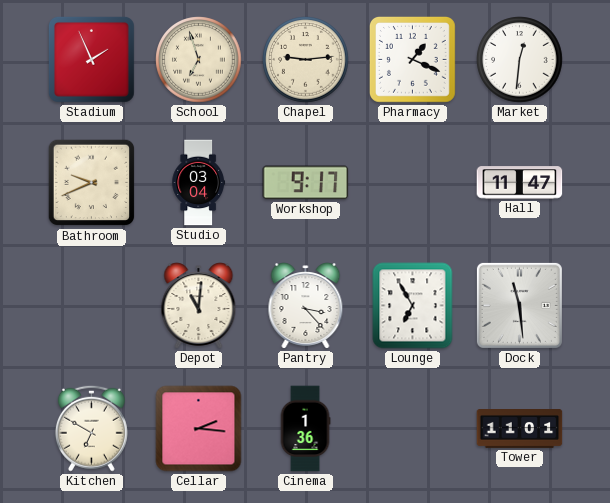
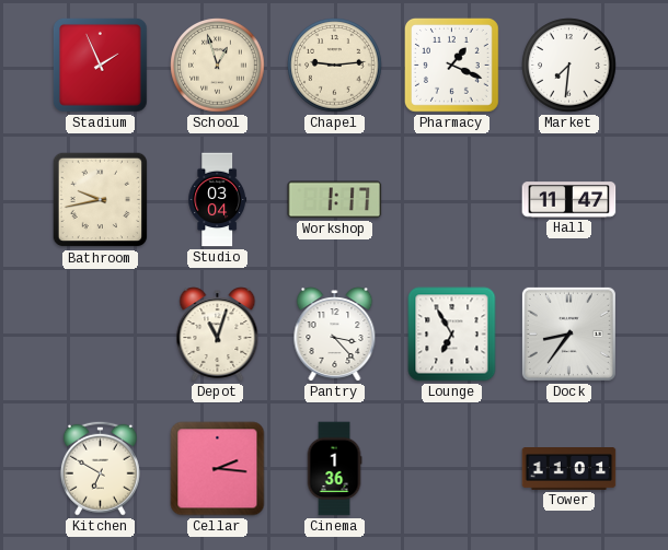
School: 6:57 -> 12:57
Market: 12:31 -> 7:31
Bathroom: 9:41 -> 9:43
Workshop: 9:17 -> 1:17
Depot: 11:01 -> 11:03
Dock: 11:29 -> 8:36
